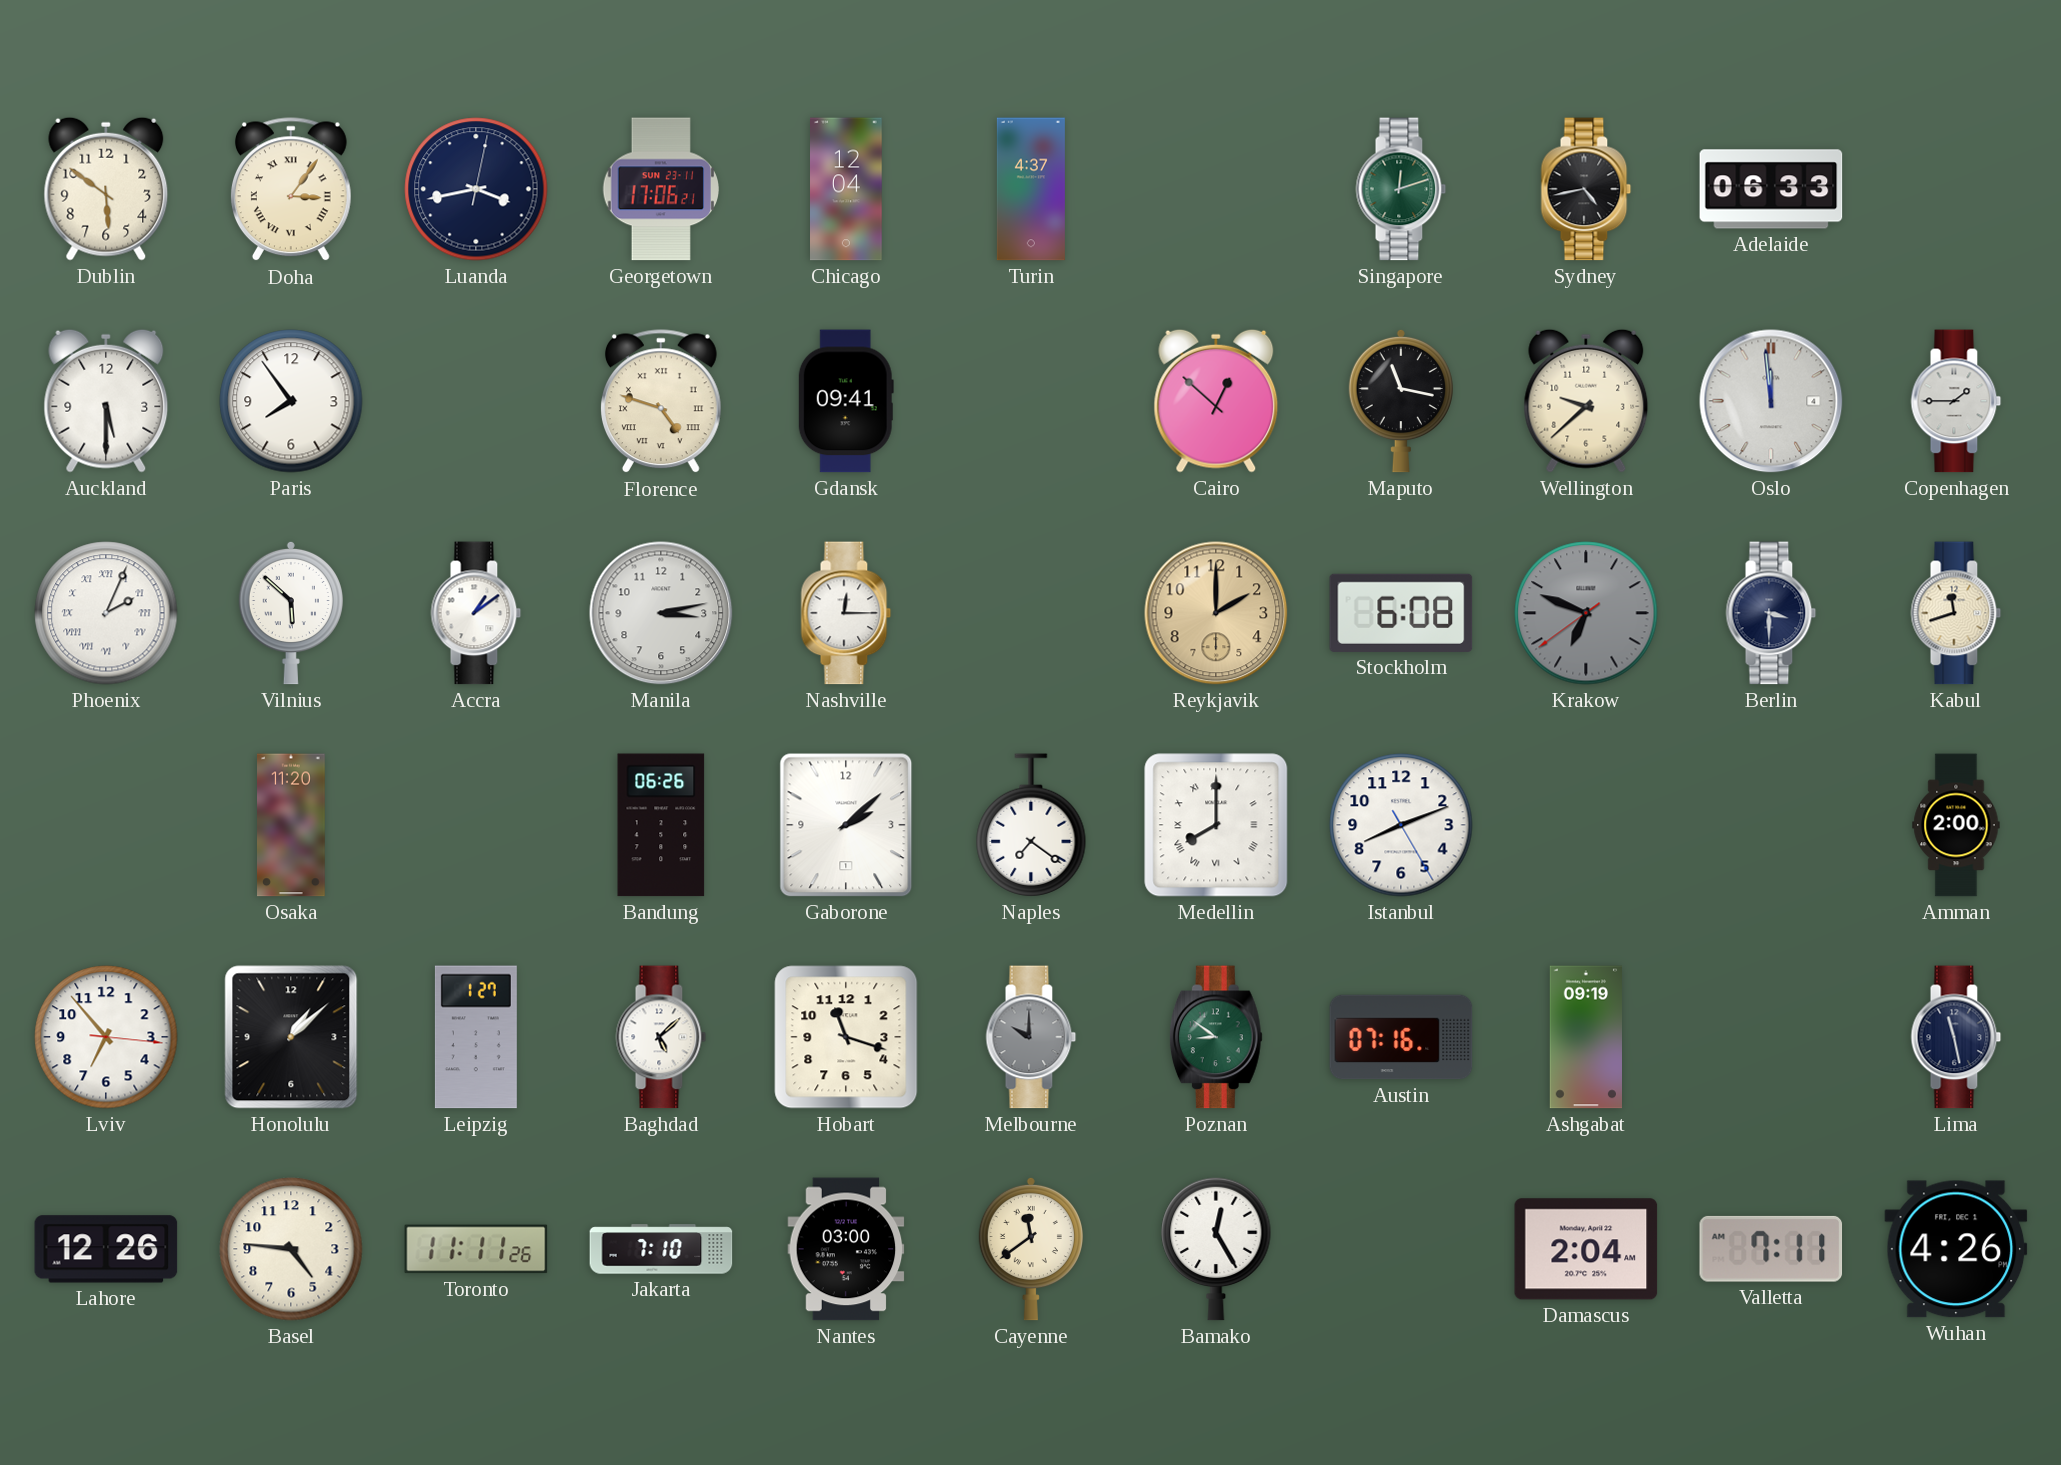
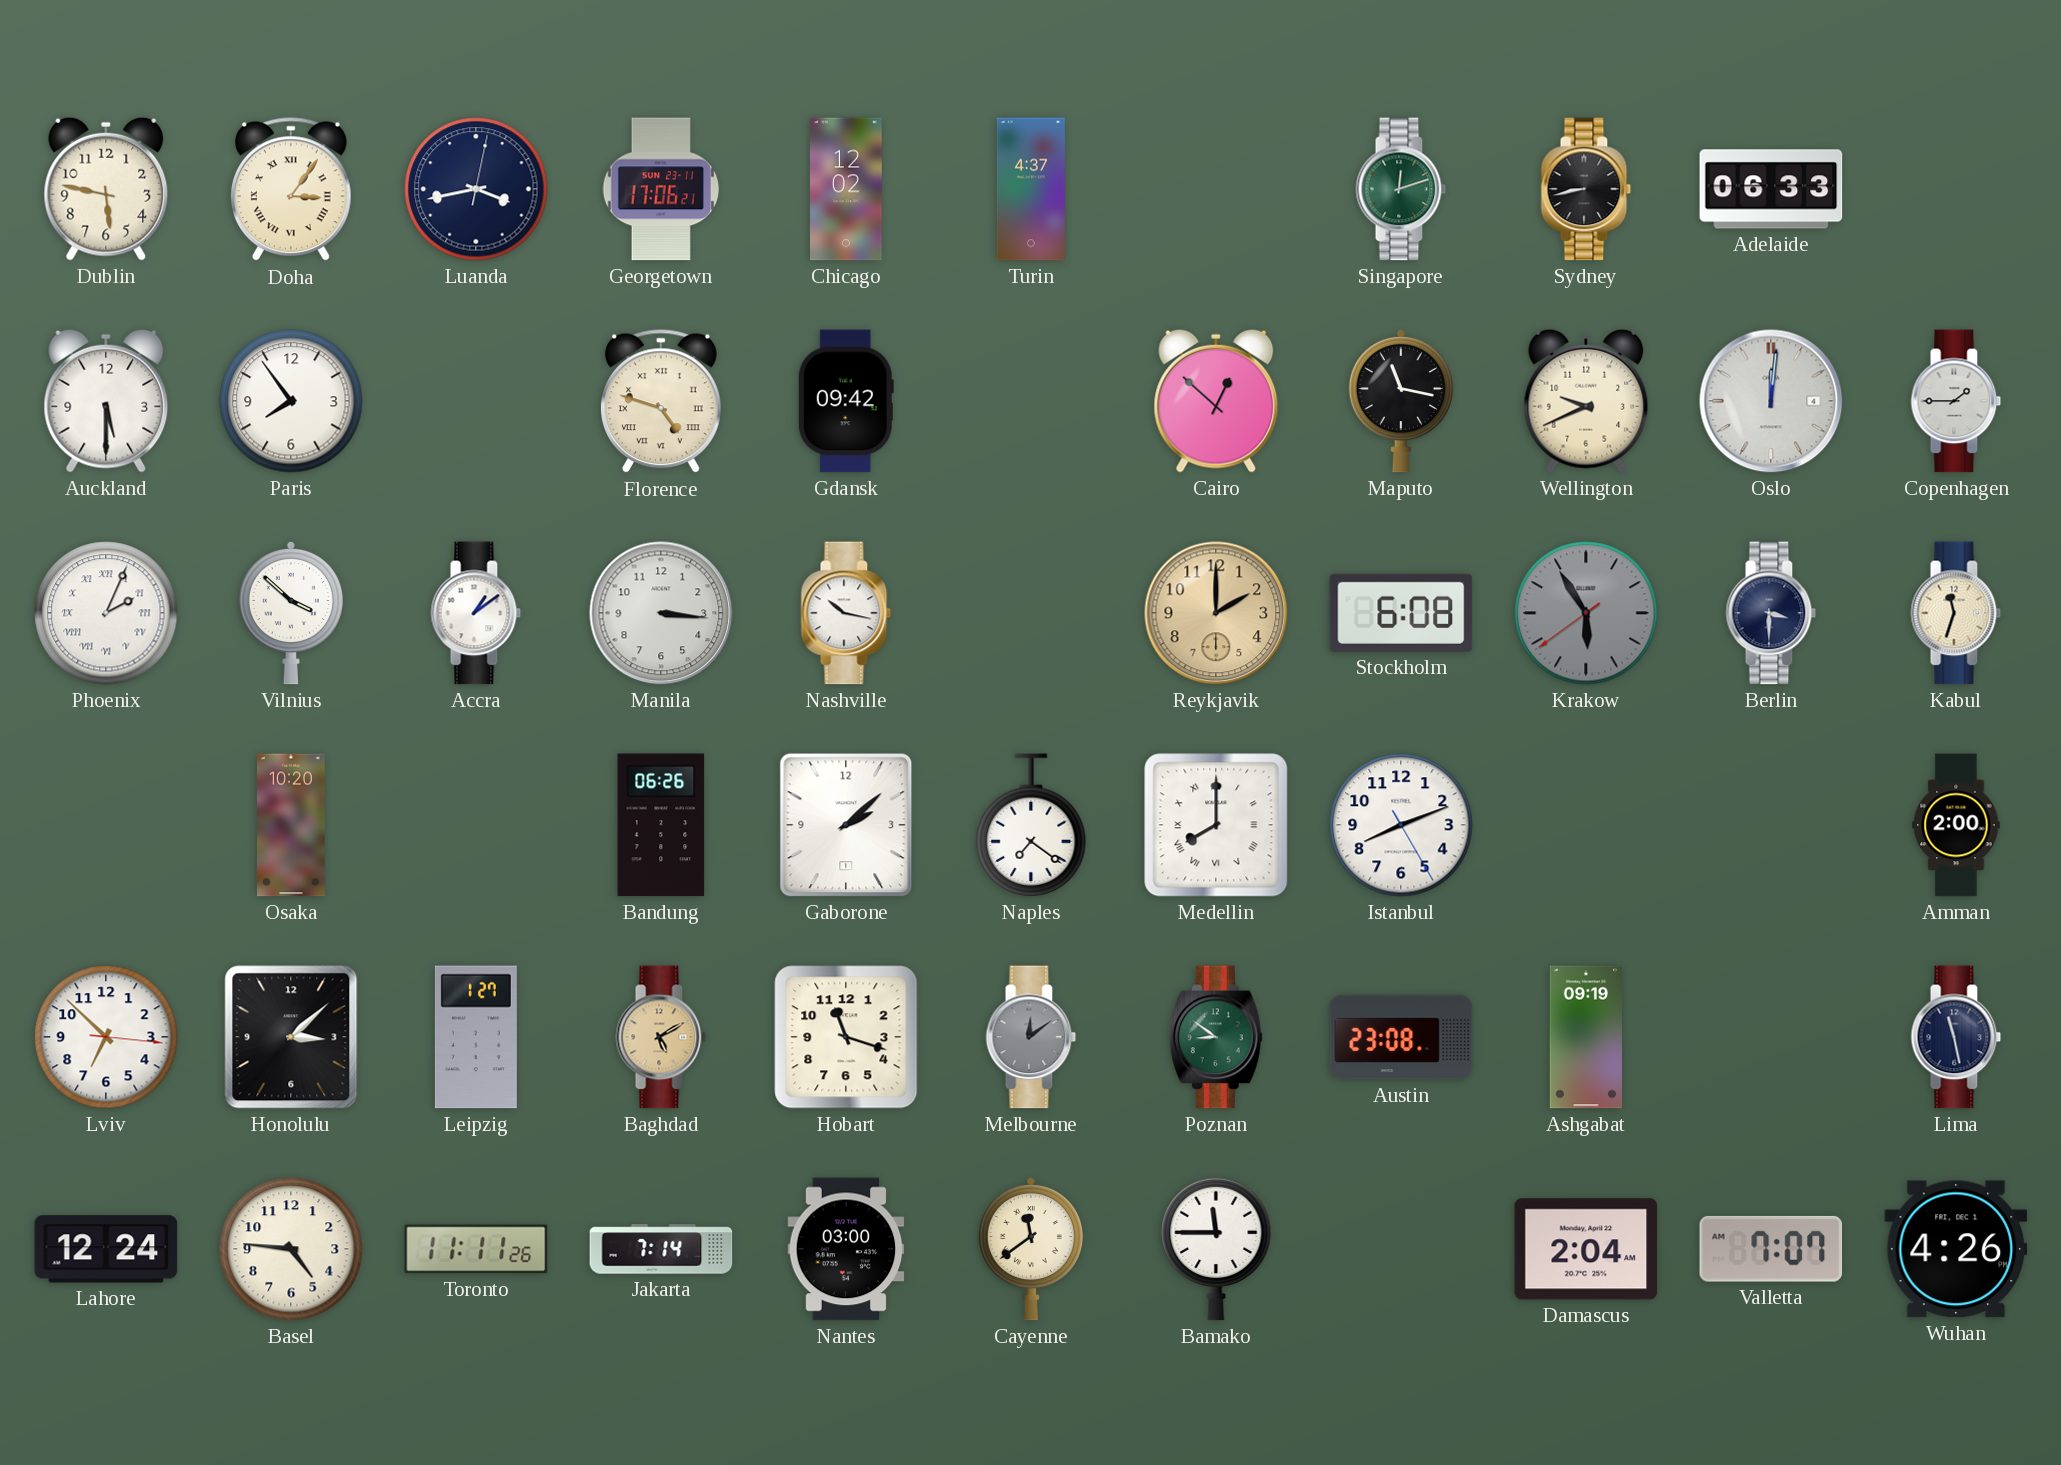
Dublin: 5:51 -> 5:47
Chicago: 12:04 -> 12:02
Sydney: 4:43 -> 8:43
Gdansk: 09:41 -> 09:42
Wellington: 9:38 -> 9:41
Oslo: 11:59 -> 12:01
Vilnius: 5:52 -> 3:52
Manila: 3:13 -> 3:16
Nashville: 12:15 -> 10:17
Krakow: 6:48 -> 5:54
Kabul: 11:42 -> 11:33
Osaka: 11:20 -> 10:20
Lviv: 6:53 -> 6:52
Honolulu: 1:08 -> 3:08
Baghdad: 5:08 -> 5:10
Baghdad dial: white -> champagne
Melbourne: 10:00 -> 12:09
Austin: 07:16 -> 23:08
Lahore: 12:26 -> 12:24
Jakarta: 7:10 -> 7:14
Bamako: 12:25 -> 11:45
Valletta: 7:11 -> 7:07
